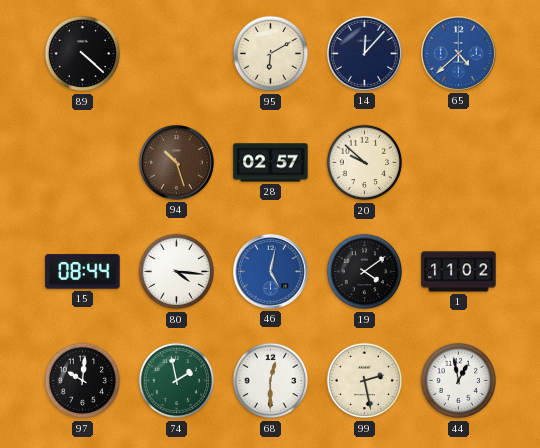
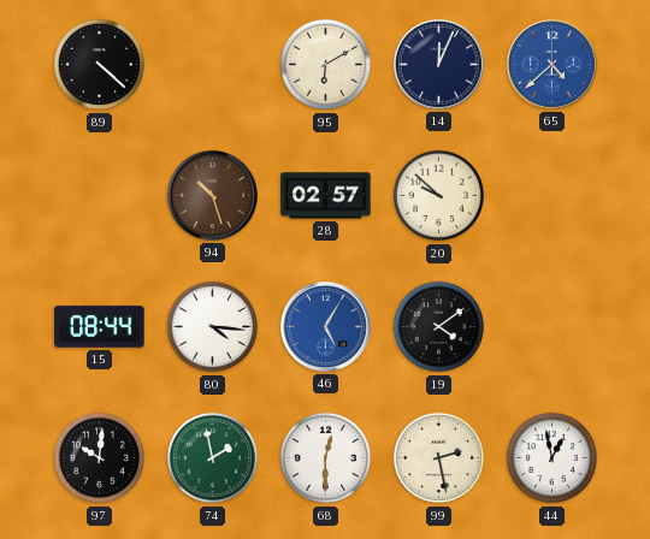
14: 12:07 -> 12:04
46: 5:02 -> 5:05
1: 11:02 -> none
